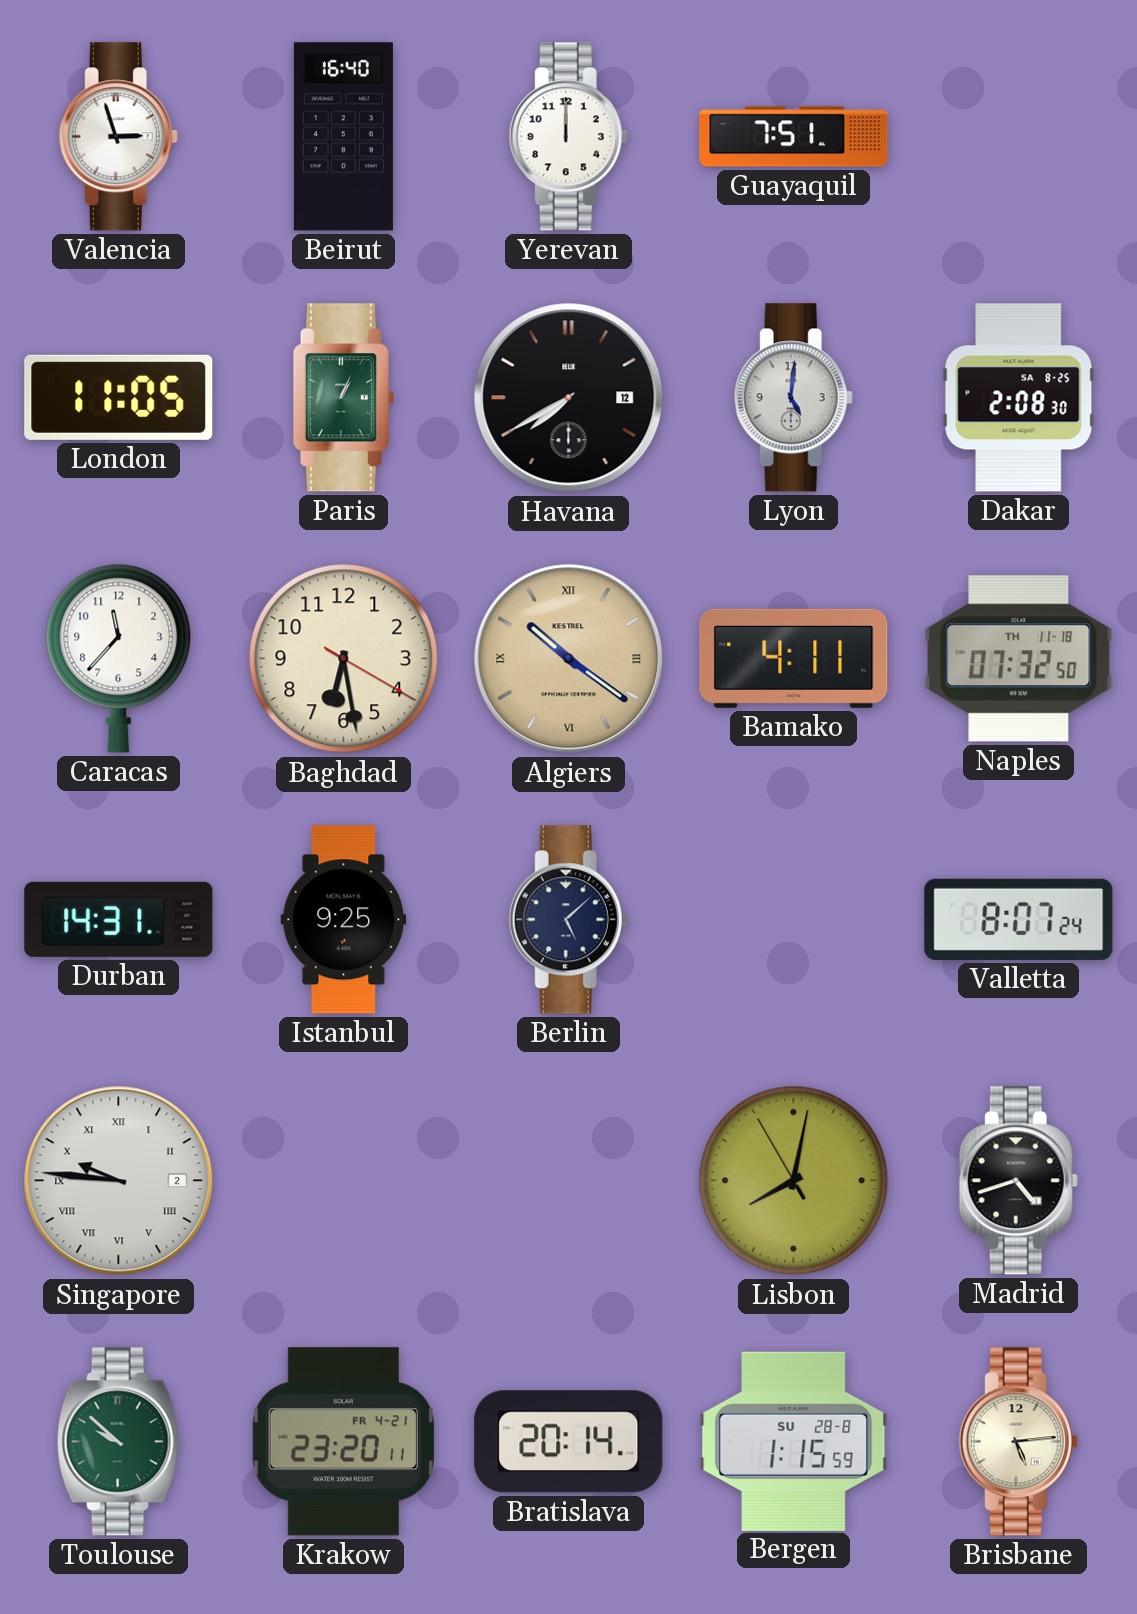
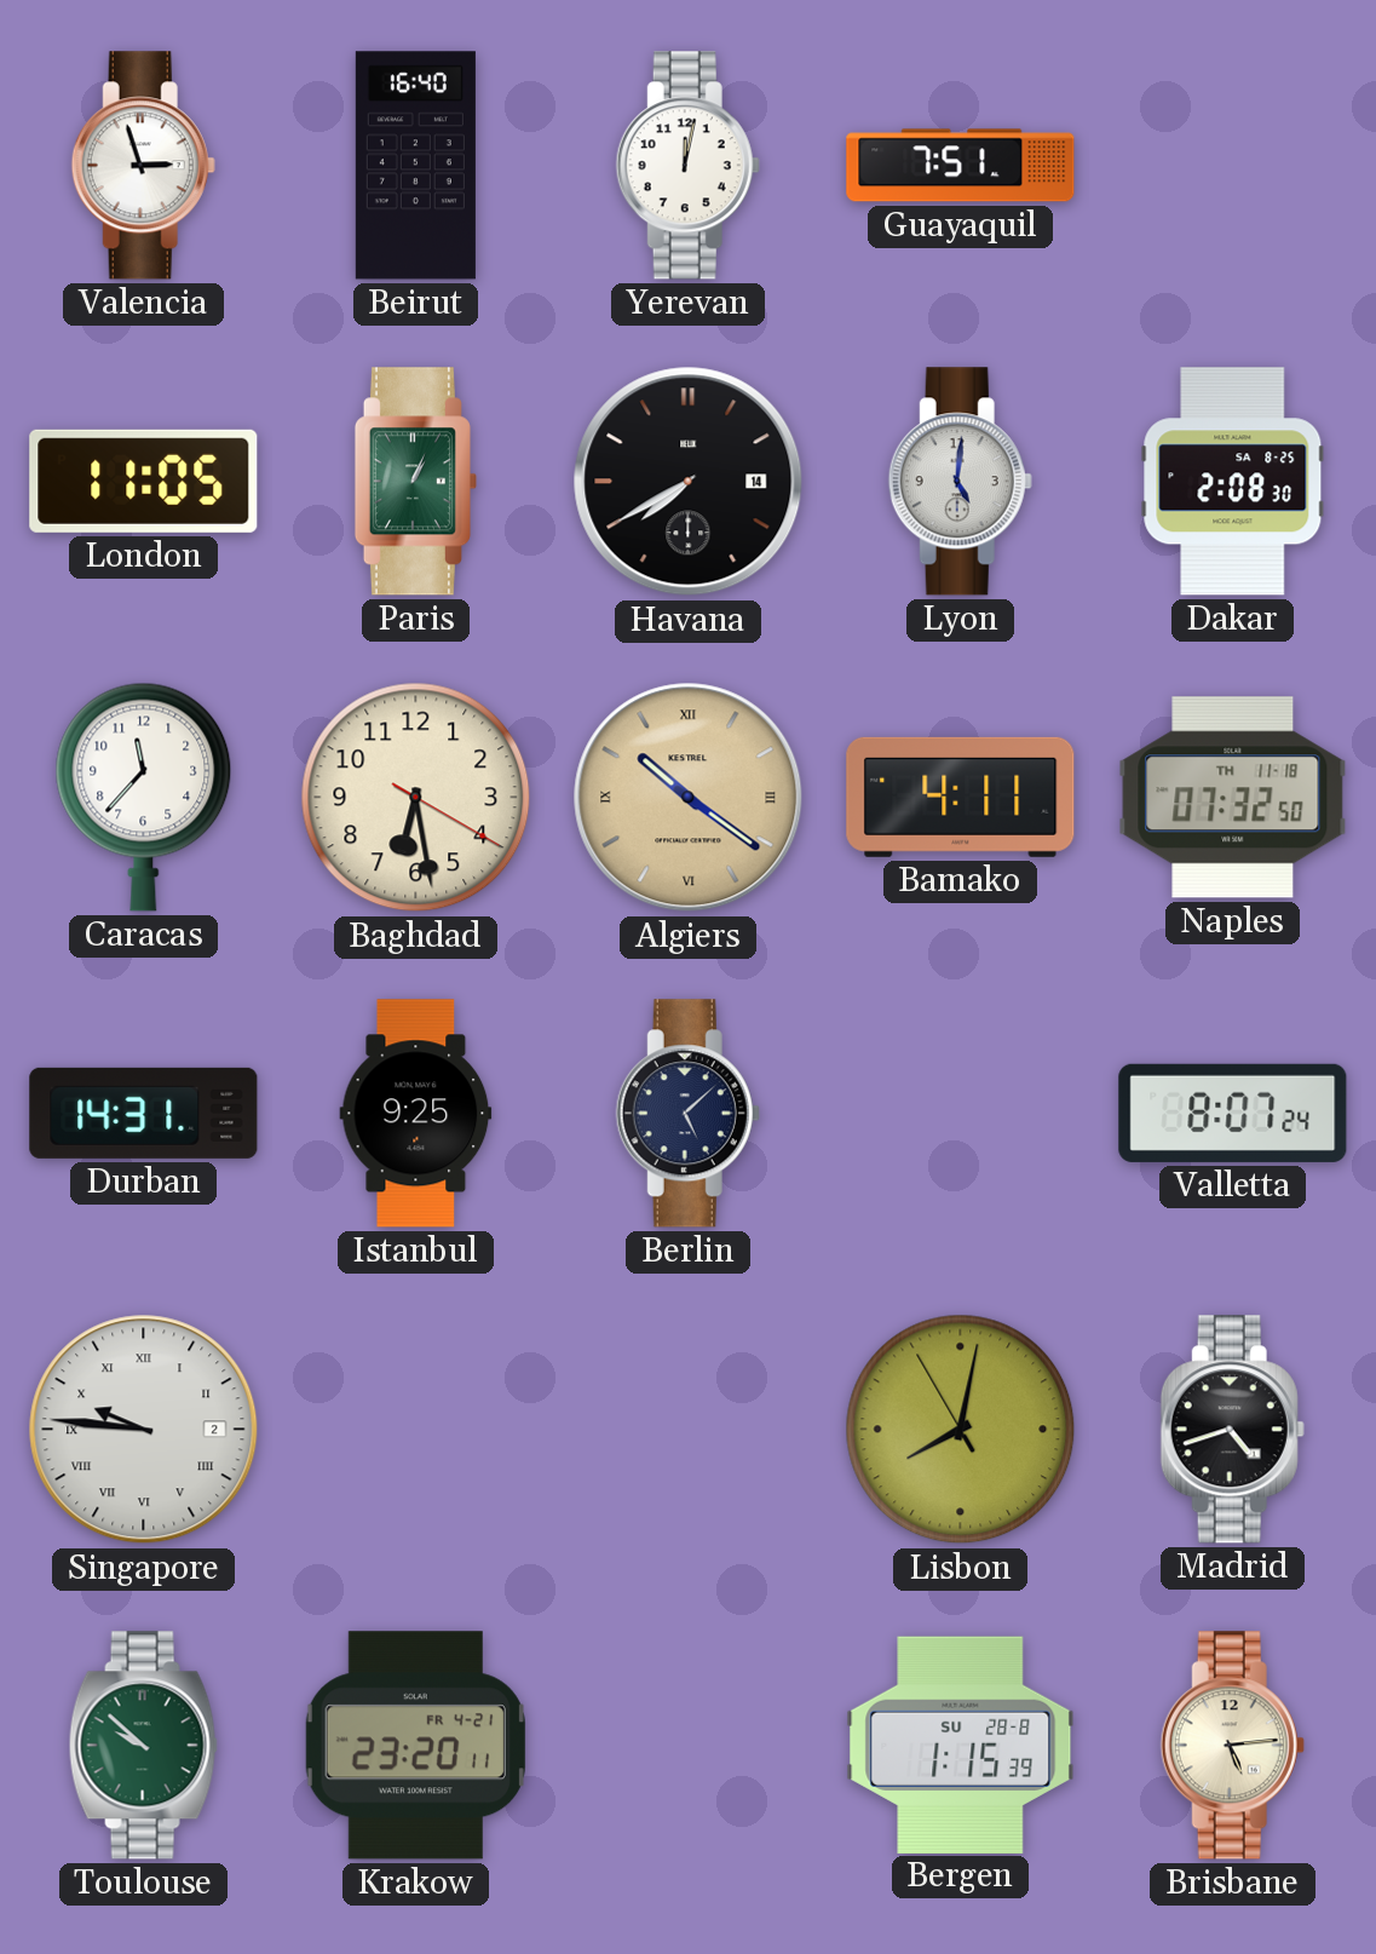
Yerevan: 12:00 -> 12:02
Havana date: 12 -> 14
Bratislava: 20:14 -> none
Bergen: 1:15:59 -> 1:15:39
